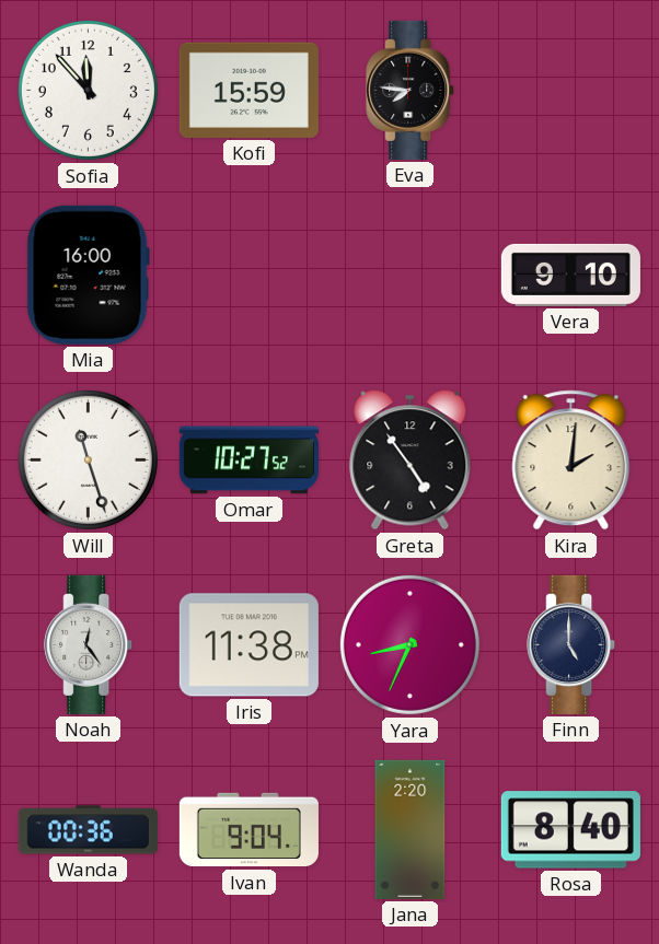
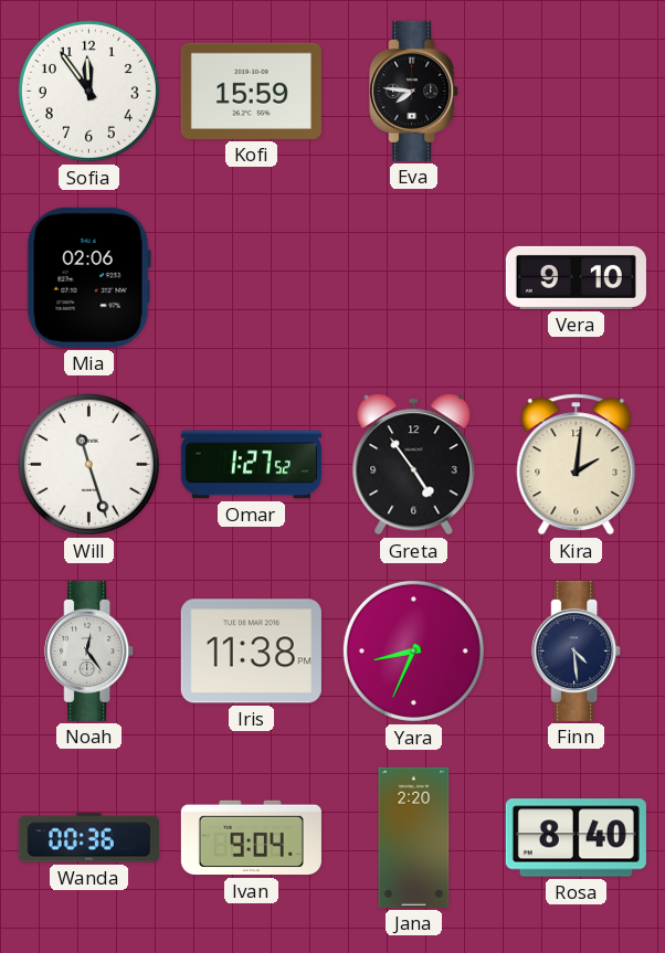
Sofia: 11:53 -> 11:54
Mia: 16:00 -> 02:06
Omar: 10:27 -> 1:27
Finn: 5:00 -> 4:29
